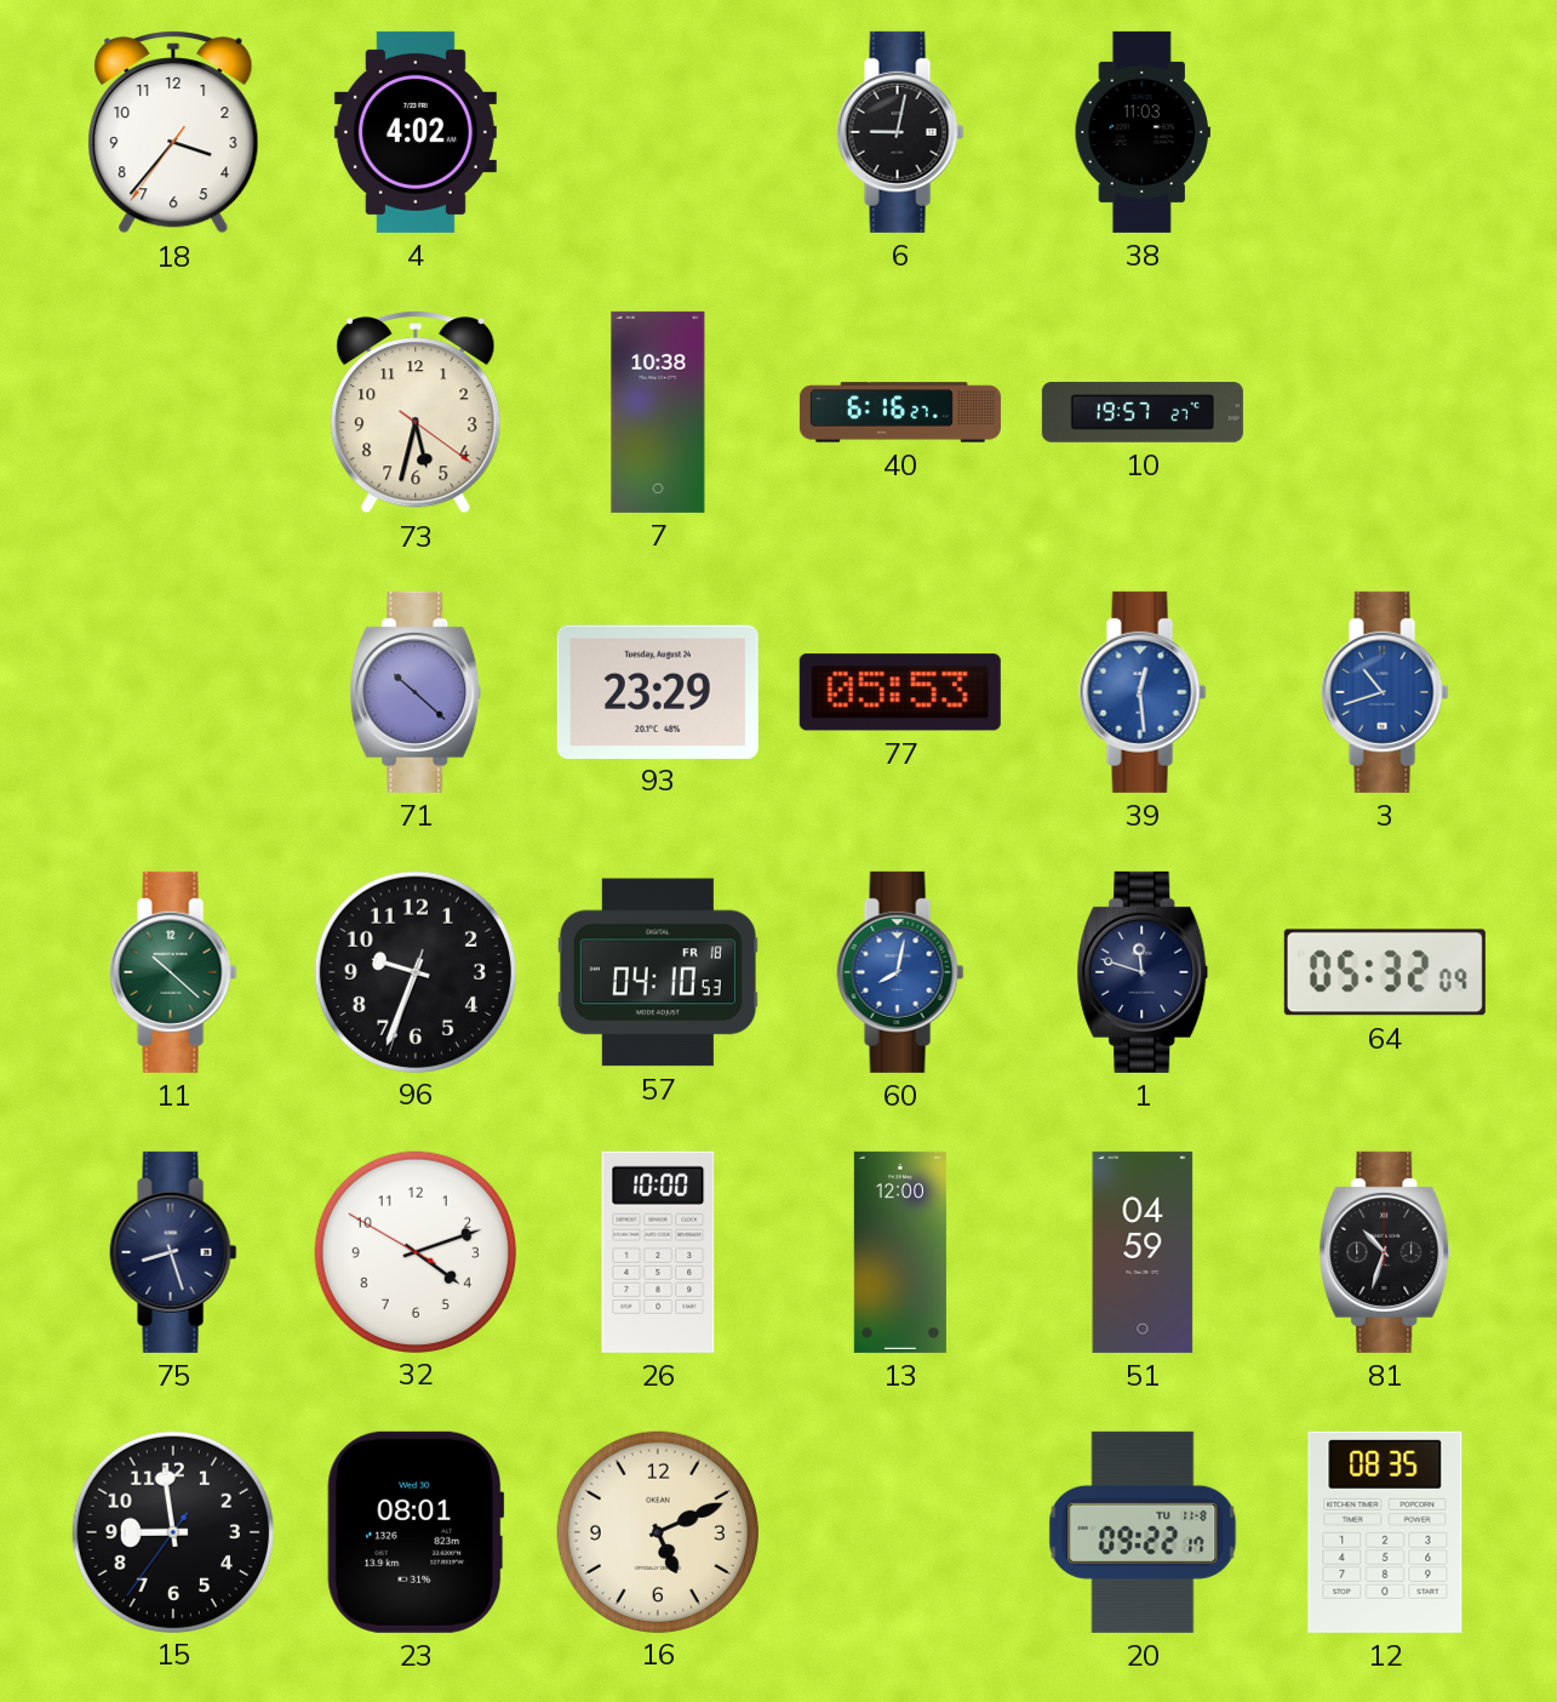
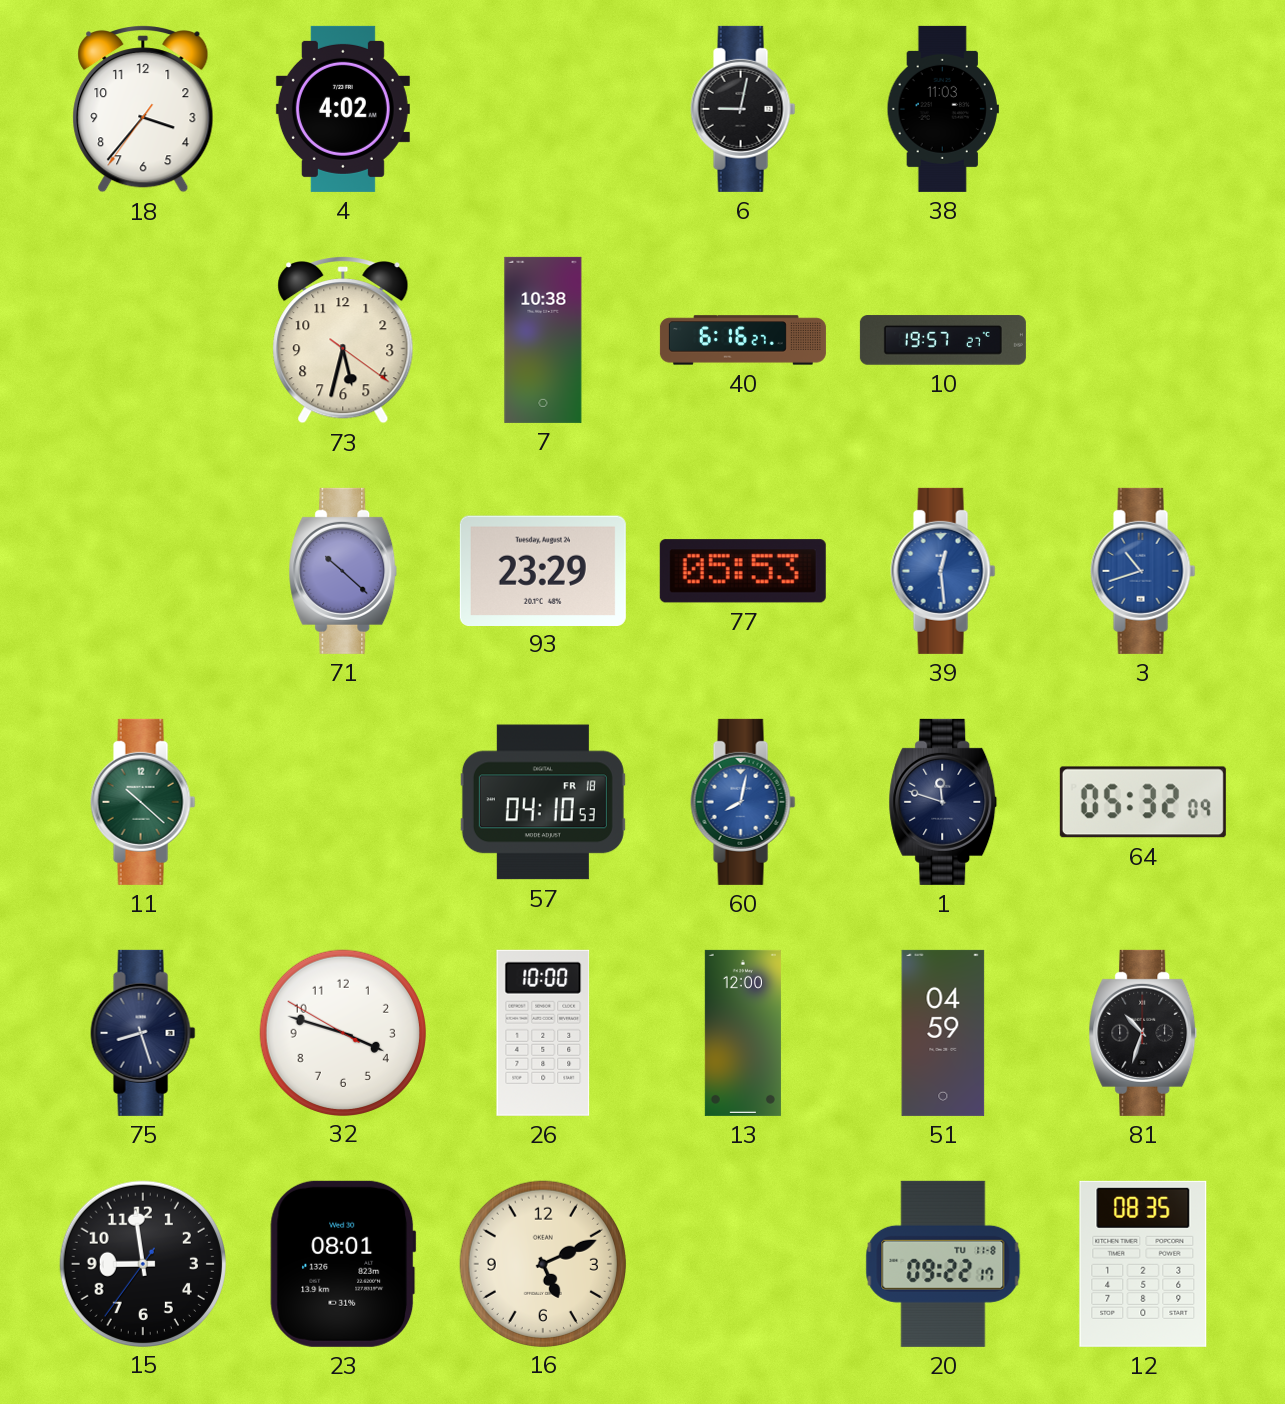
96: 9:33 -> none
32: 4:11 -> 3:47
